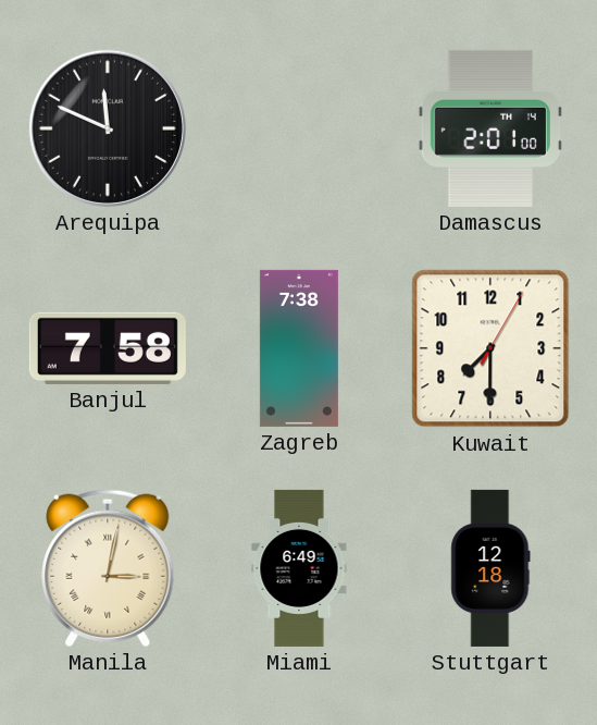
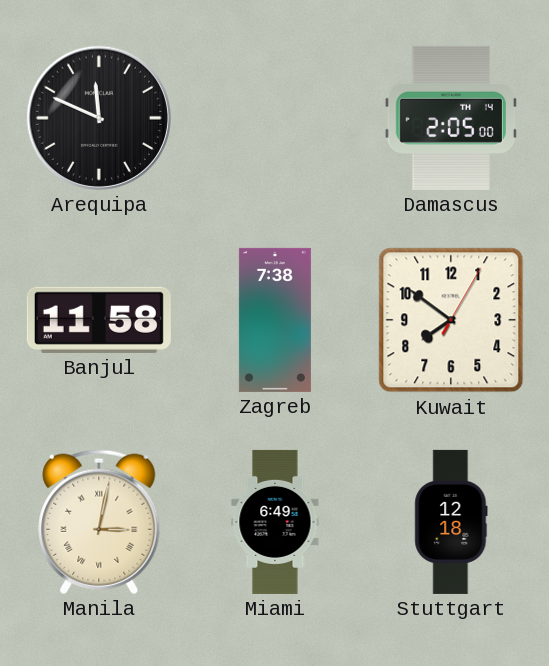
Damascus: 2:01 -> 2:05
Banjul: 7:58 -> 11:58
Kuwait: 7:30 -> 7:51
